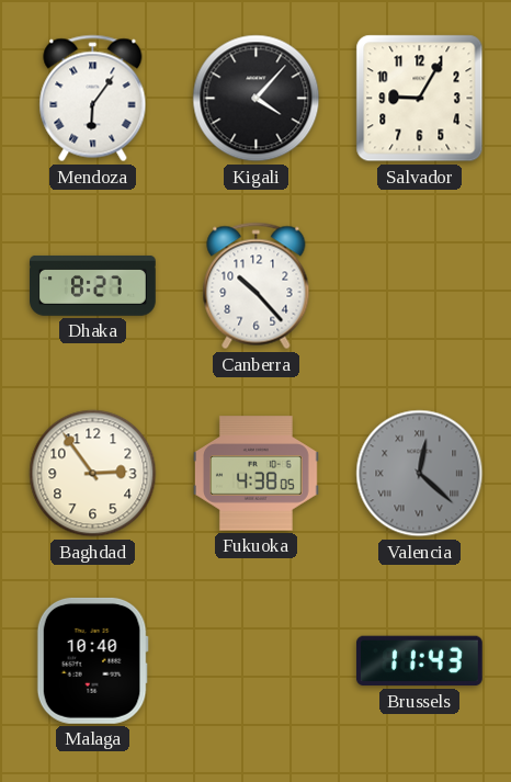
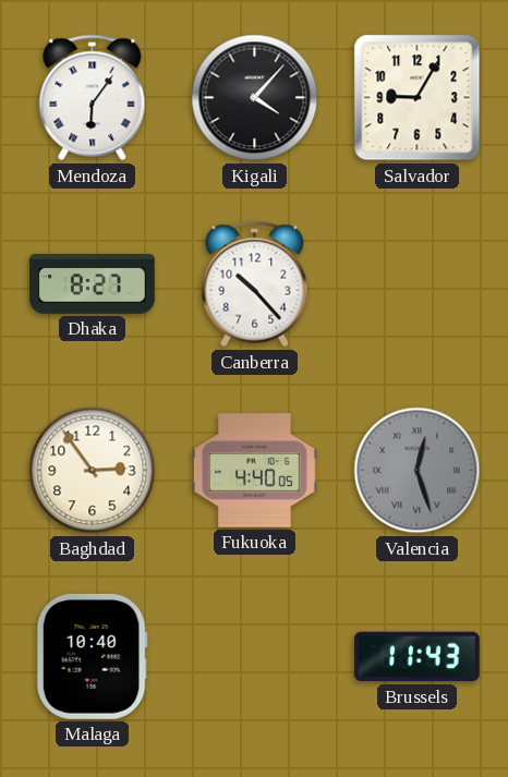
Fukuoka: 4:38 -> 4:40
Valencia: 12:22 -> 12:27
